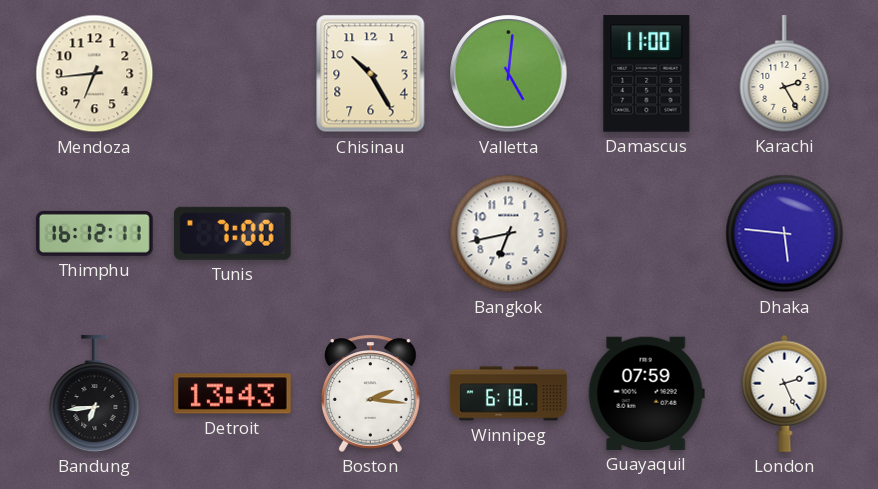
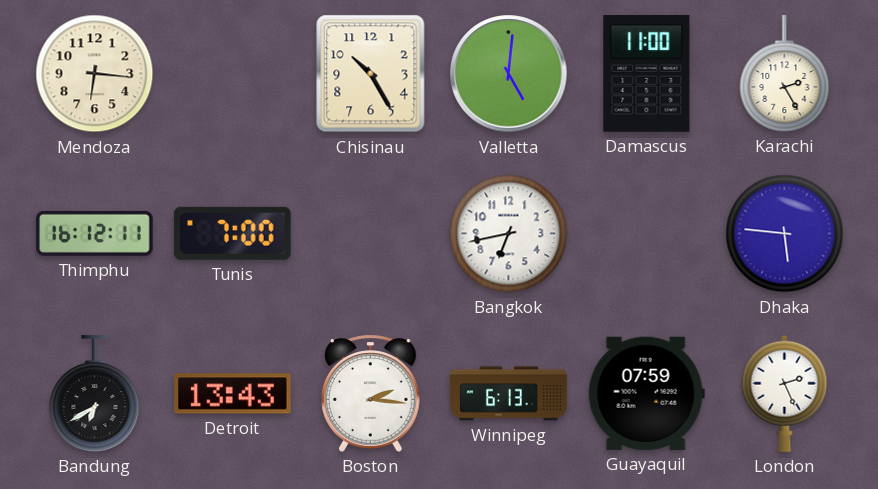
Mendoza: 6:44 -> 6:16
Bandung: 6:44 -> 6:40
Winnipeg: 6:18 -> 6:13
